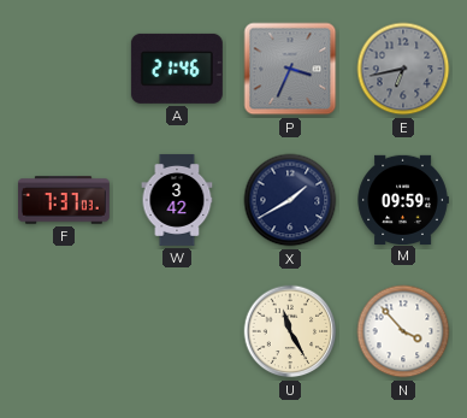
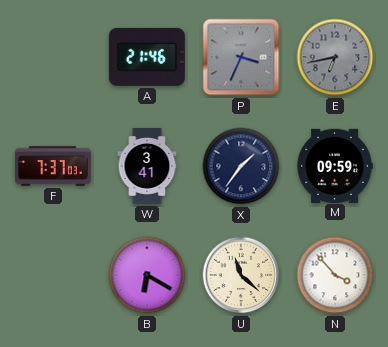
W: 3:42 -> 3:41
X: 1:40 -> 1:36
B: none -> 6:20
U: 11:25 -> 11:22
